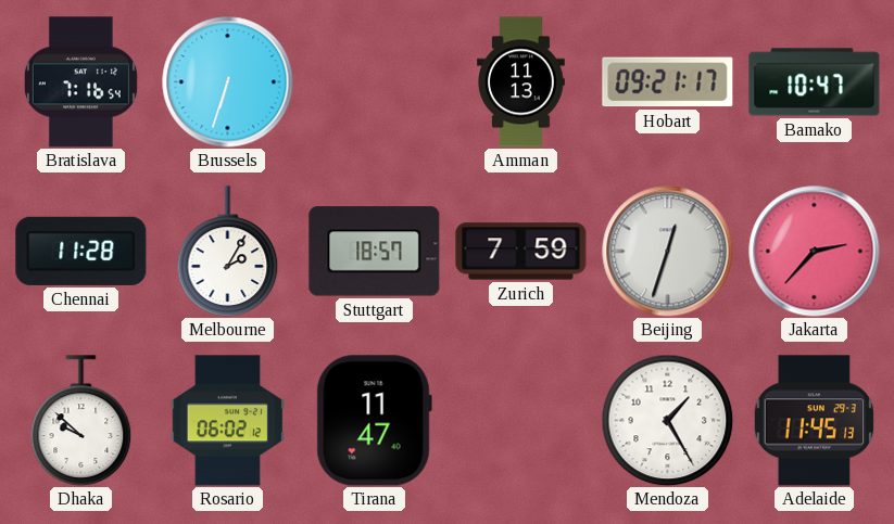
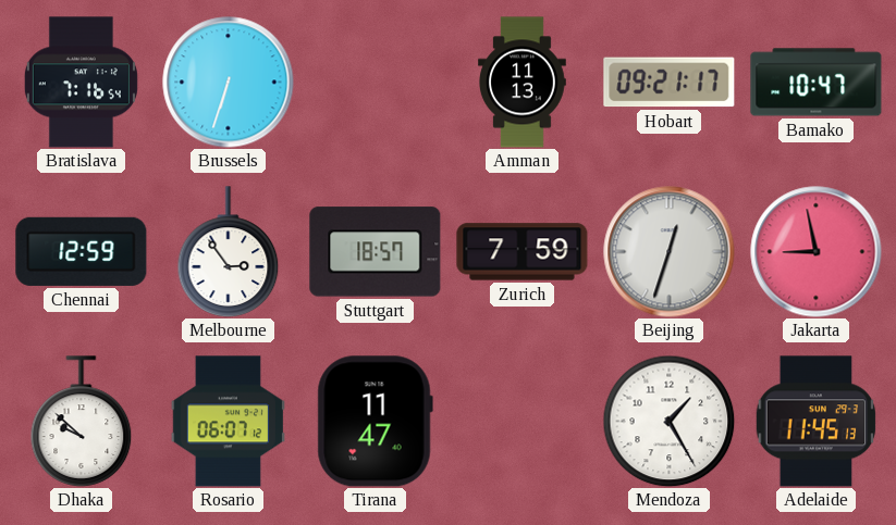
Chennai: 11:28 -> 12:59
Melbourne: 2:05 -> 2:54
Jakarta: 2:37 -> 8:58
Rosario: 06:02 -> 06:07
